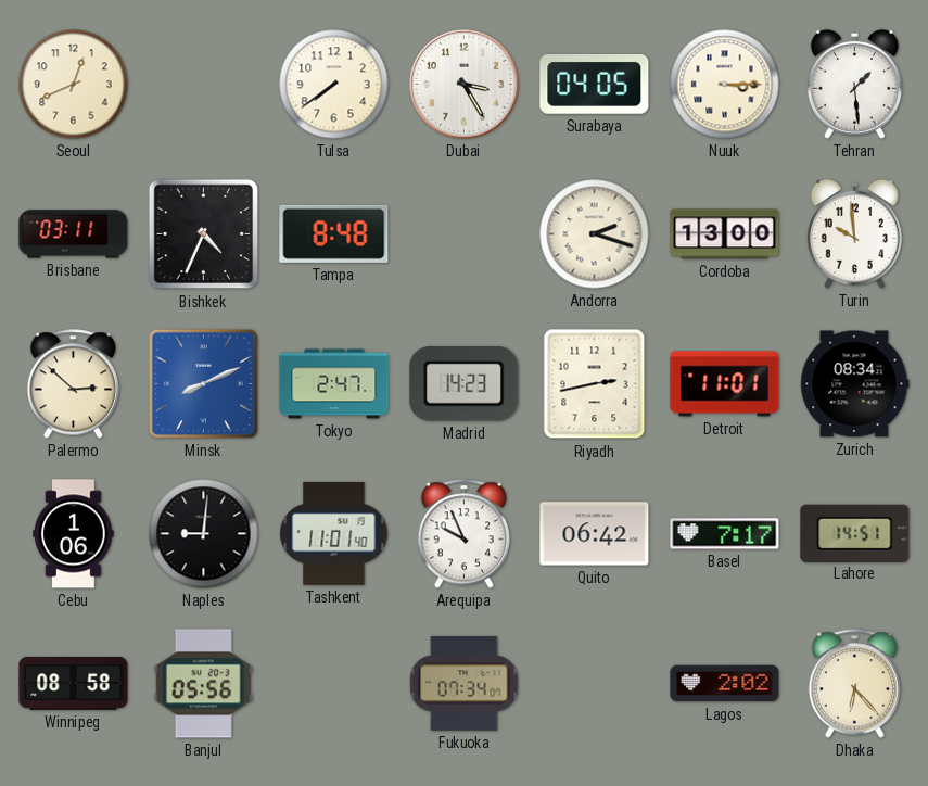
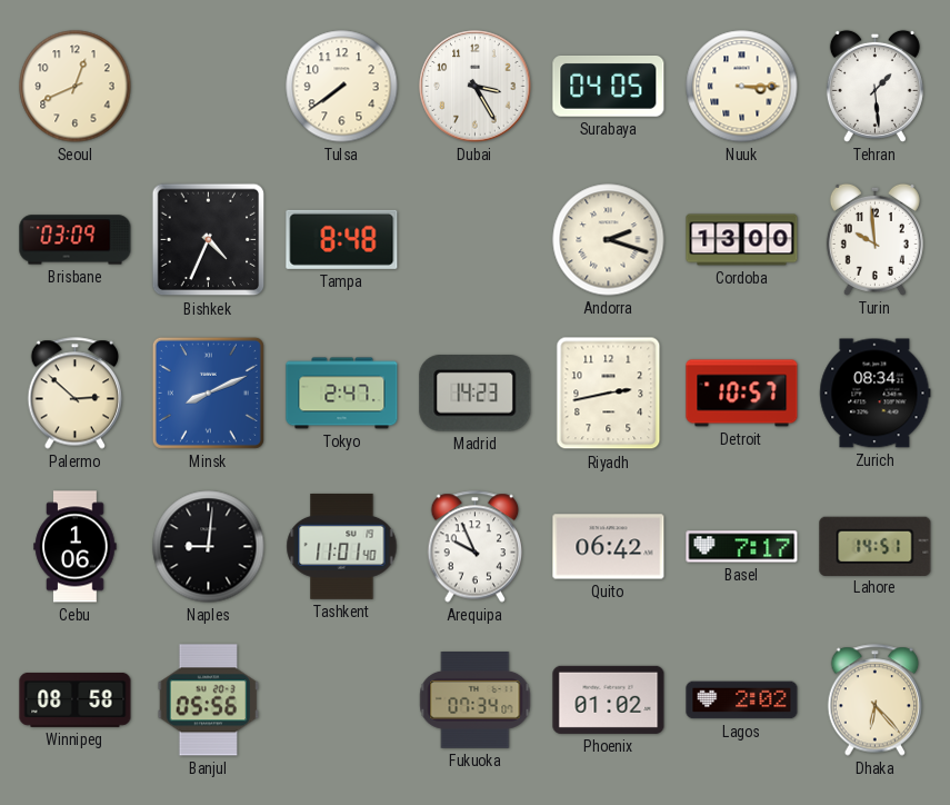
Brisbane: 03:11 -> 03:09
Detroit: 11:01 -> 10:57
Phoenix: none -> 01:02
